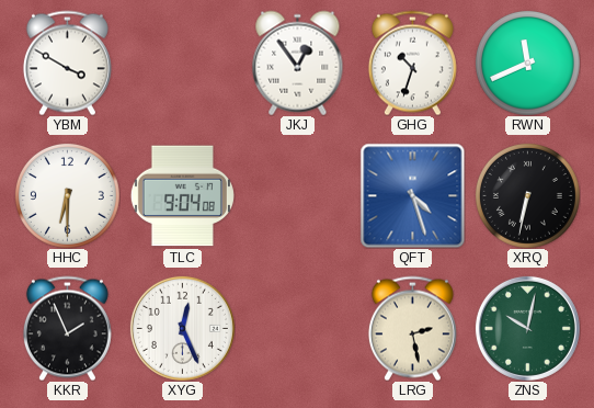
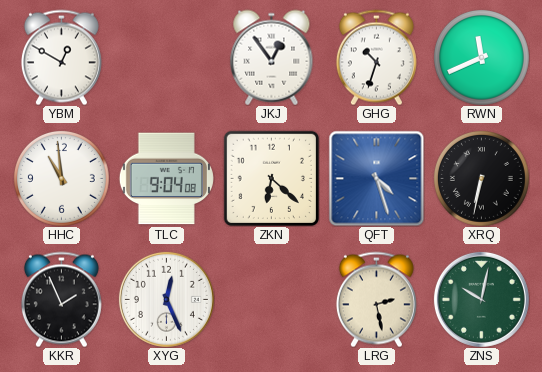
YBM: 3:50 -> 12:50
HHC: 6:30 -> 10:59
ZKN: none -> 6:22
